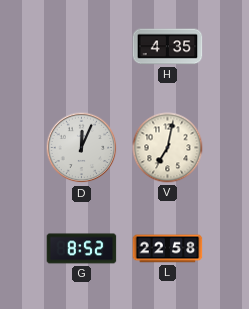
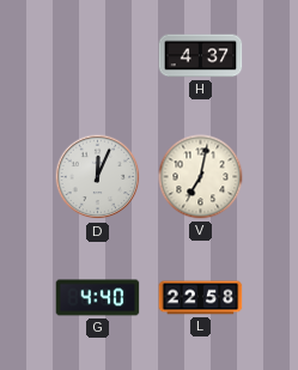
H: 4:35 -> 4:37
G: 8:52 -> 4:40
